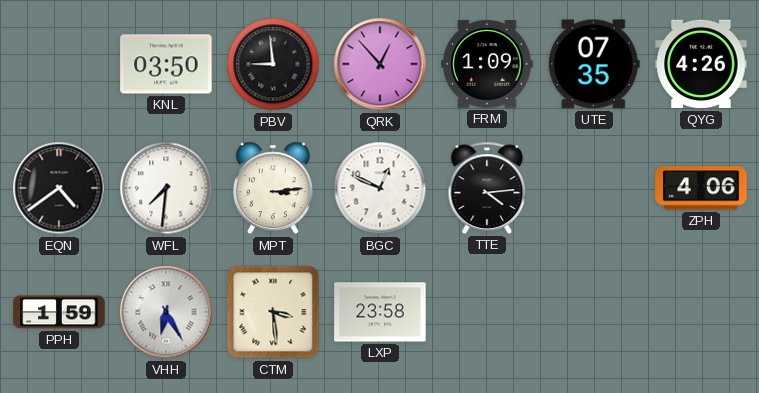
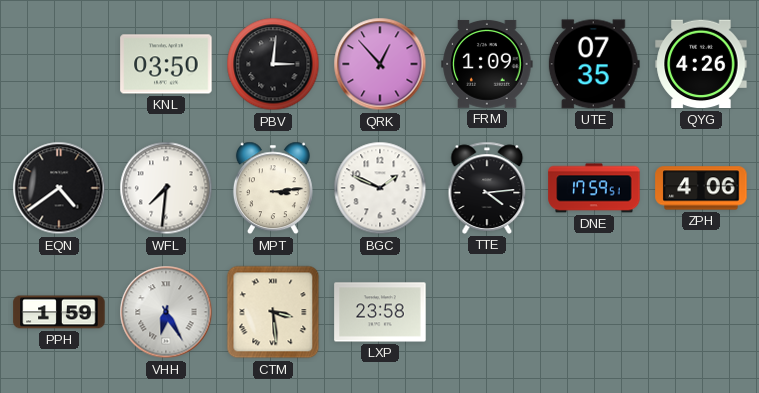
PBV: 8:59 -> 3:01
BGC: 12:49 -> 1:49
DNE: none -> 17:59
